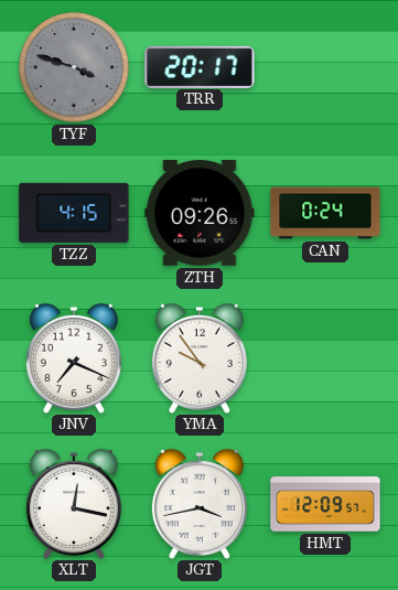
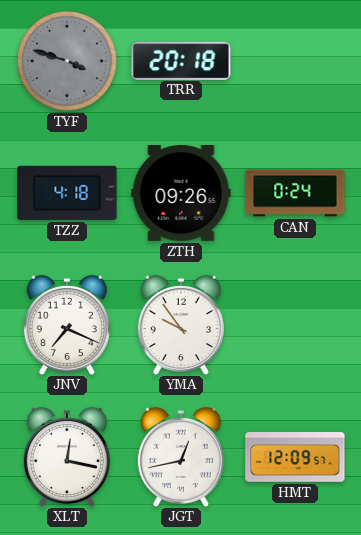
TRR: 20:17 -> 20:18
TZZ: 4:15 -> 4:18
JGT: 3:43 -> 12:43
